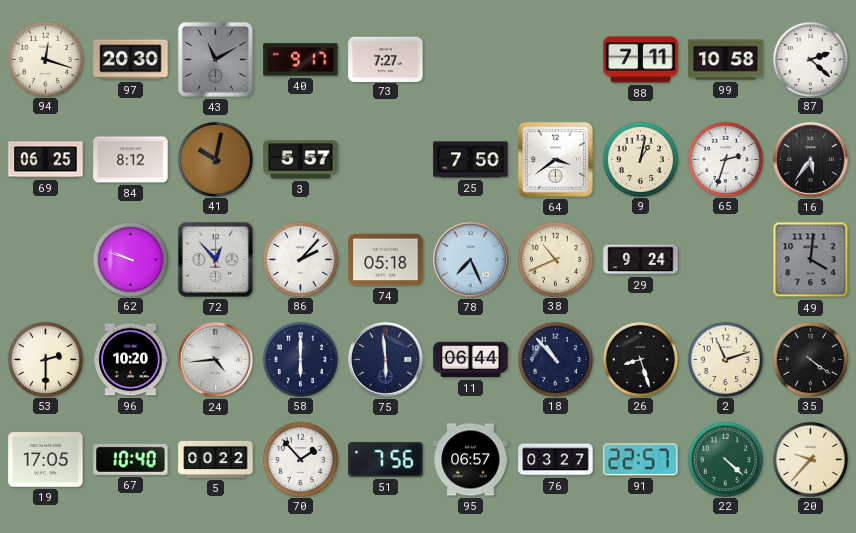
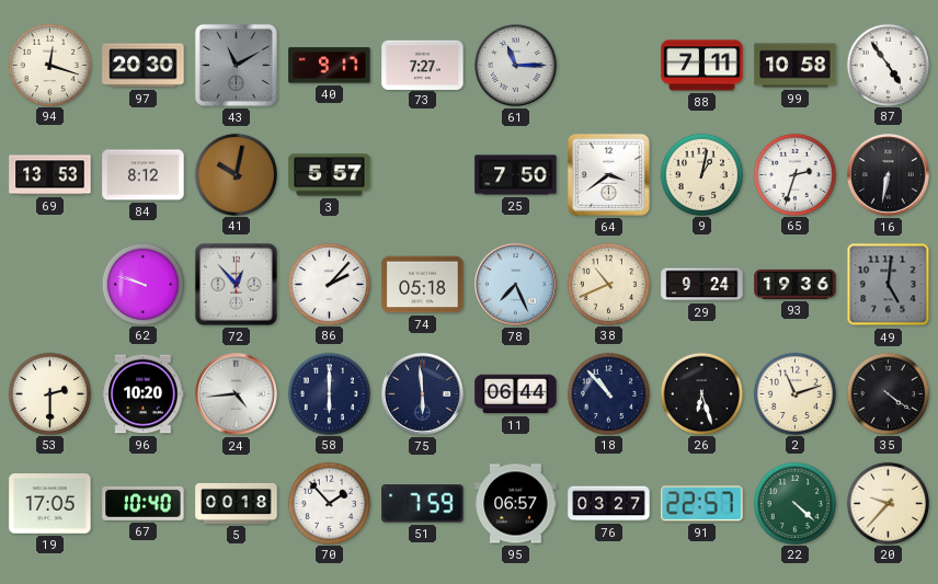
61: none -> 11:15
87: 2:22 -> 4:54
69: 06:25 -> 13:53
16: 5:36 -> 6:32
93: none -> 19:36
49: 4:01 -> 5:01
26: 8:27 -> 6:27
5: 00:22 -> 00:18
51: 7:56 -> 7:59
